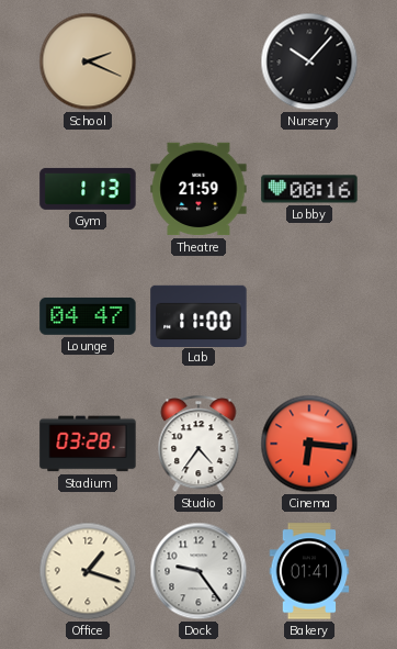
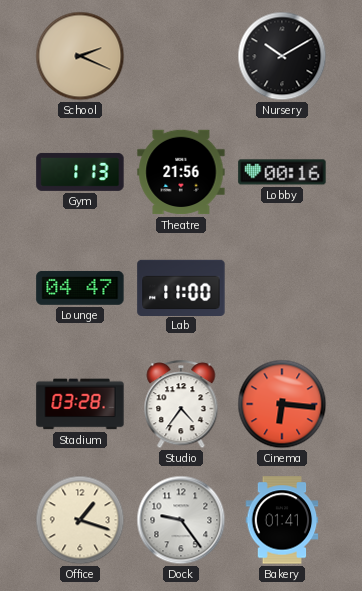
Nursery: 10:07 -> 10:10
Theatre: 21:59 -> 21:56
